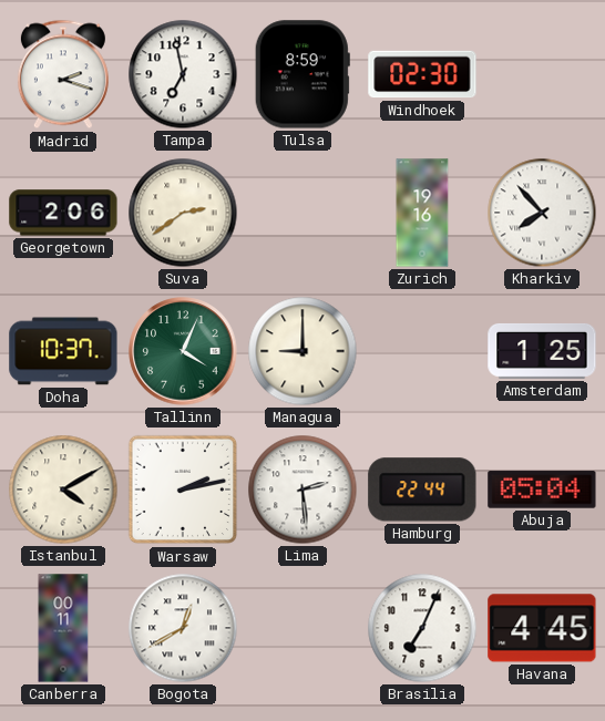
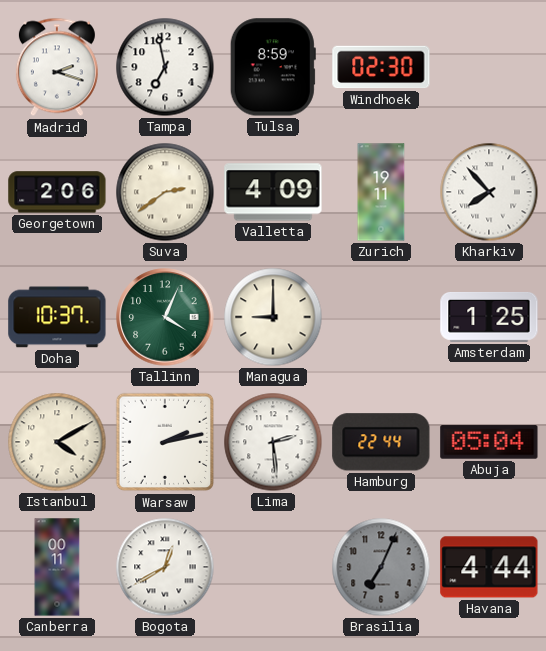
Valletta: none -> 4:09
Zurich: 19:16 -> 19:11
Brasilia dial: white -> grey
Havana: 4:45 -> 4:44
